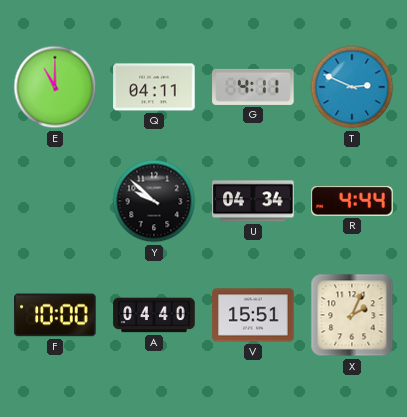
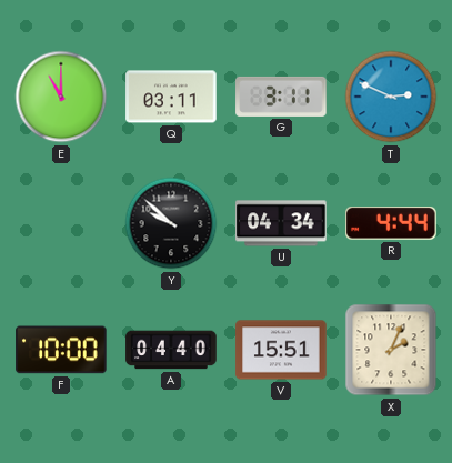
Q: 04:11 -> 03:11
G: 4:11 -> 3:11
